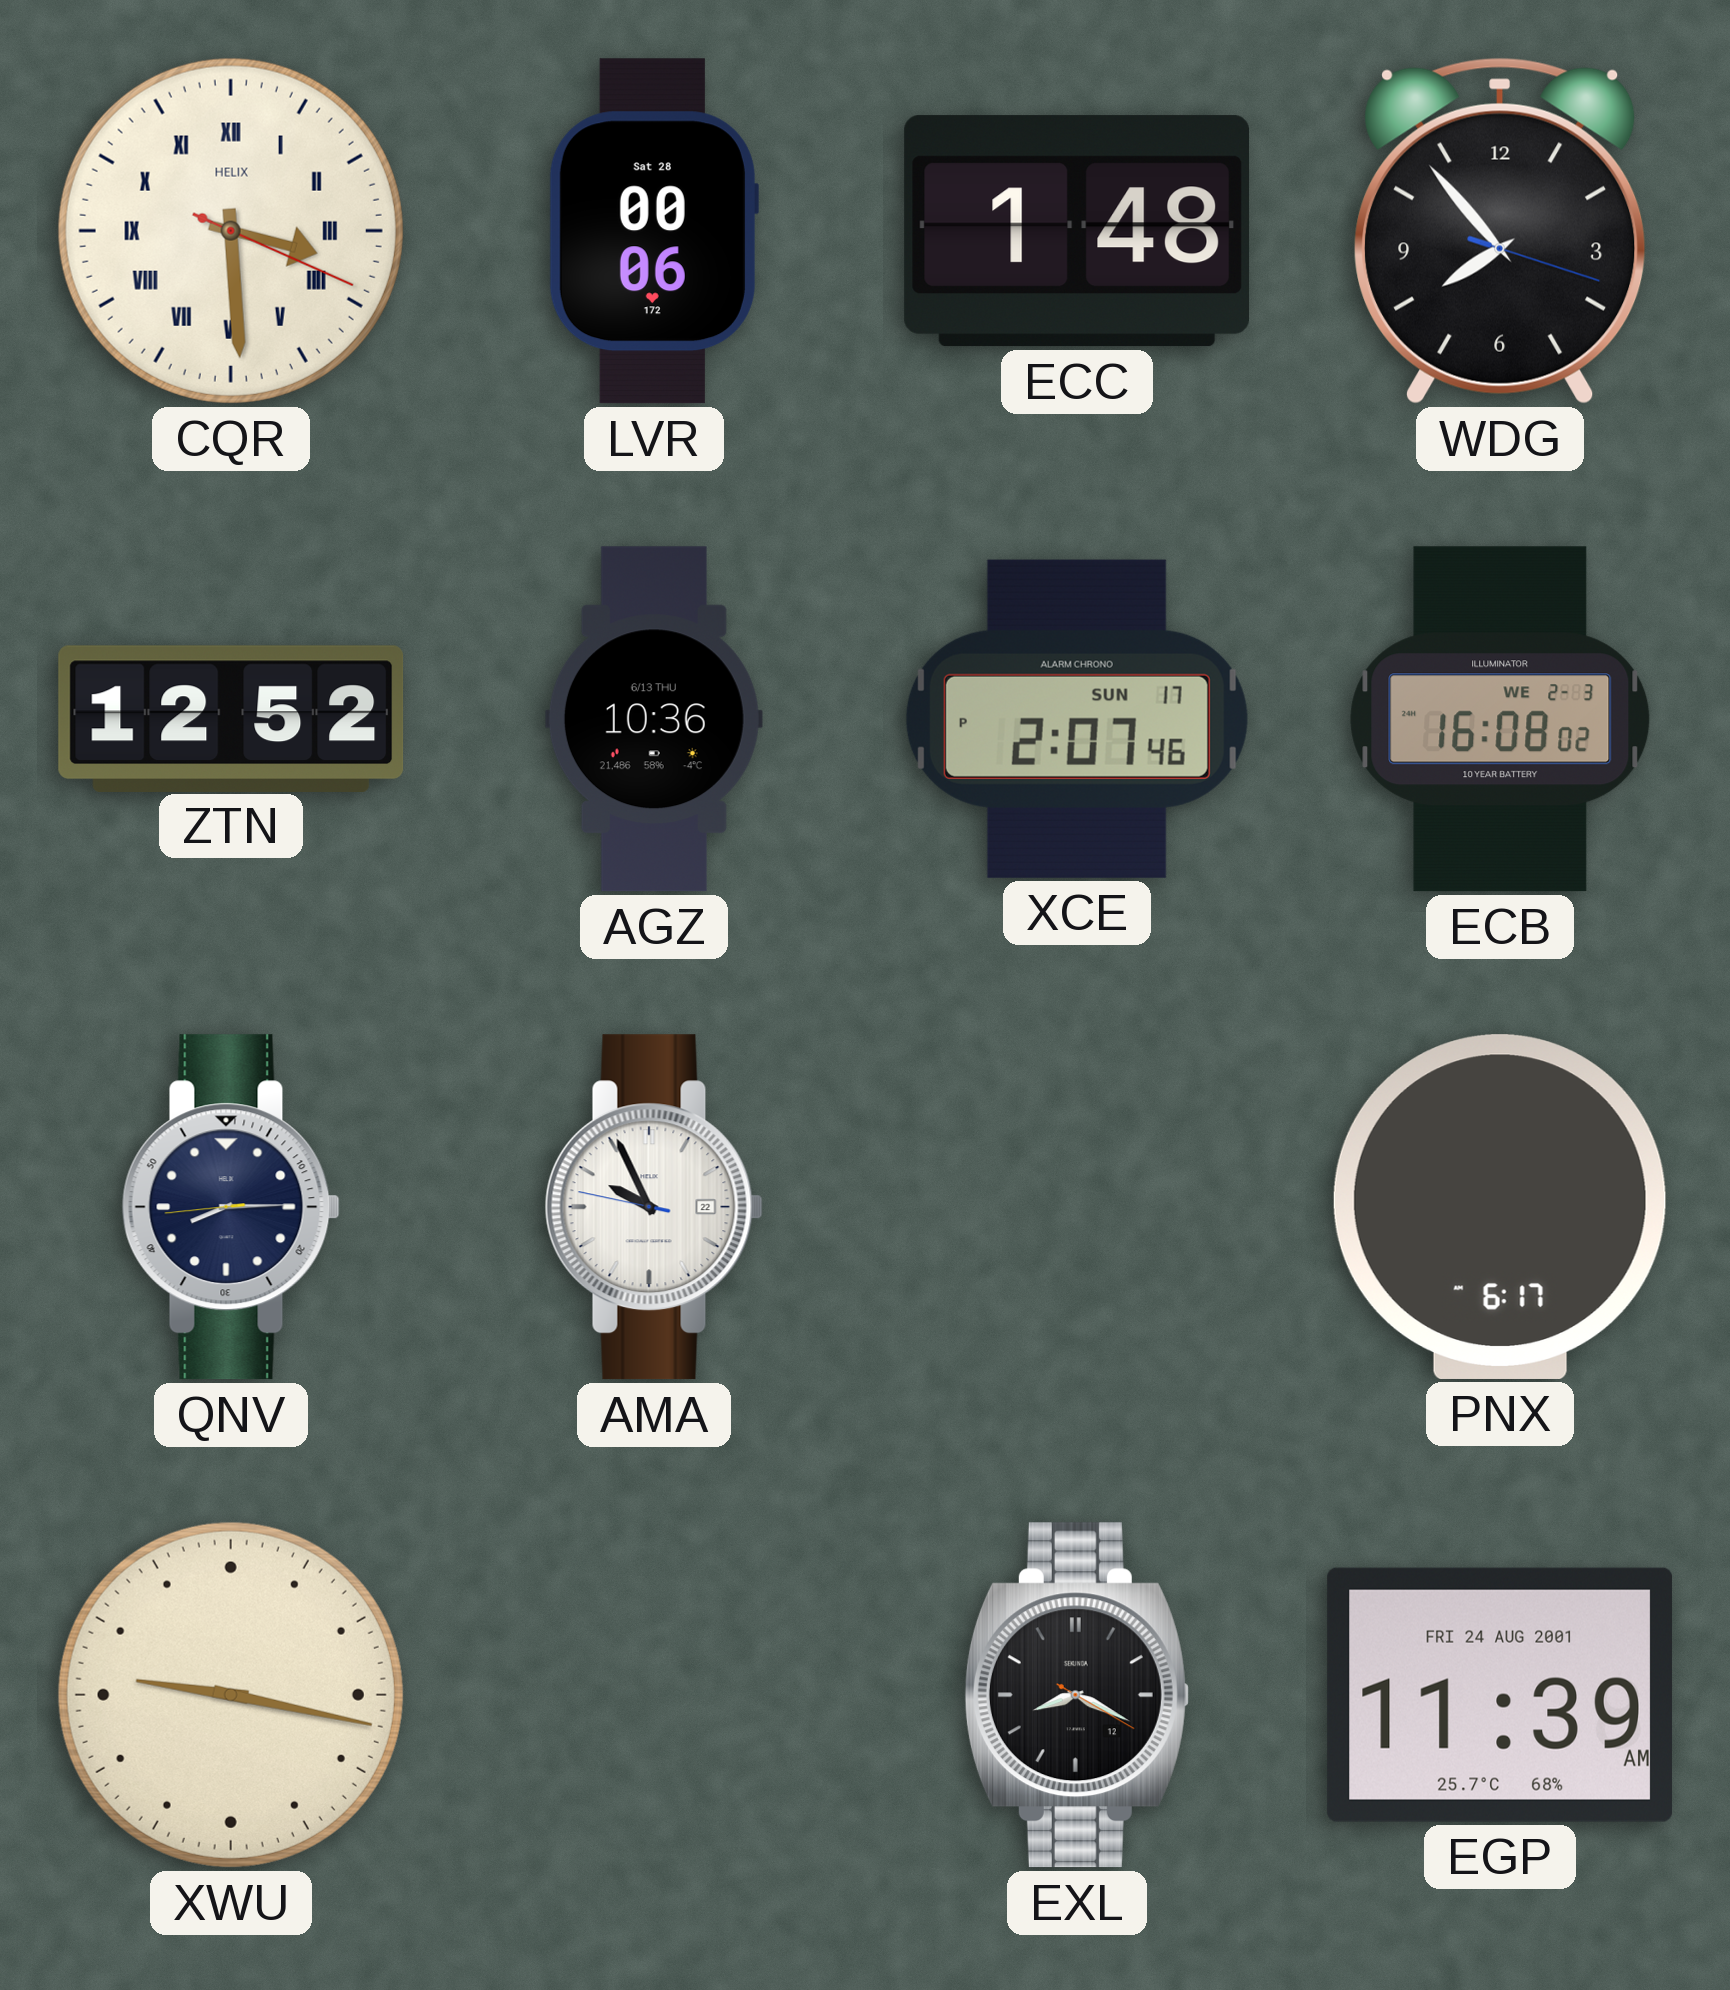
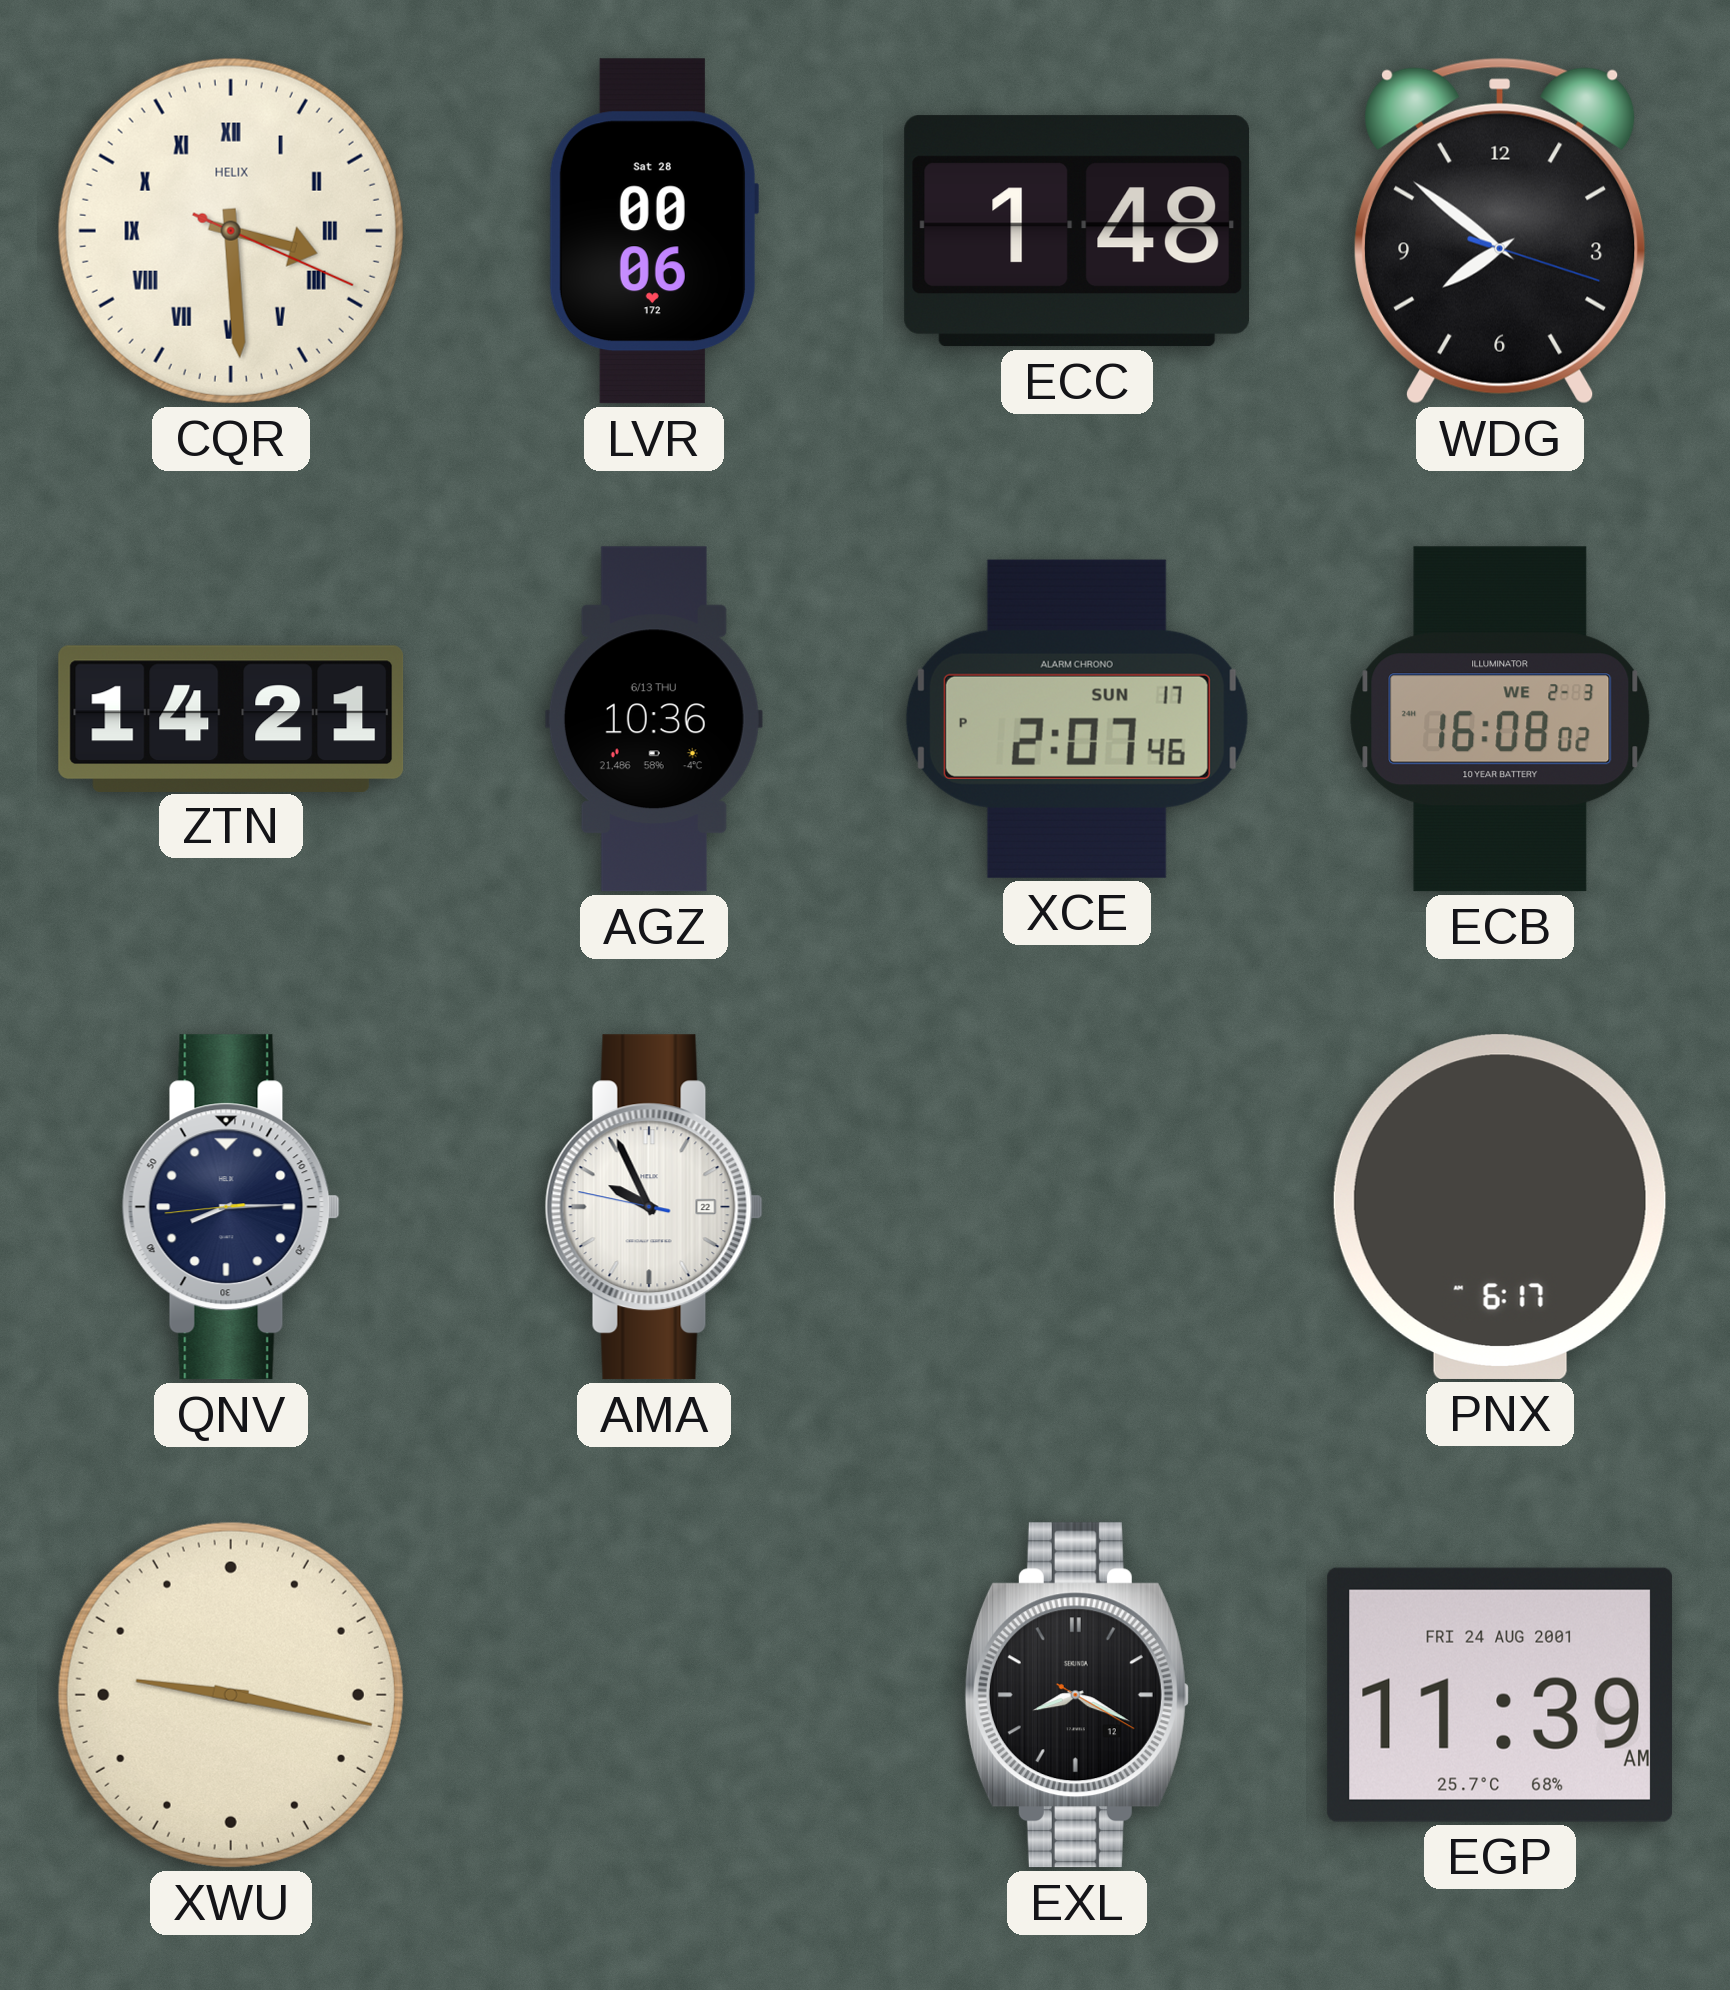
WDG: 7:53 -> 7:51
ZTN: 12:52 -> 14:21
